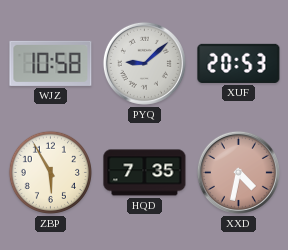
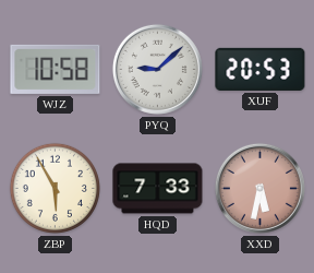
HQD: 7:35 -> 7:33
XXD: 4:32 -> 5:32
